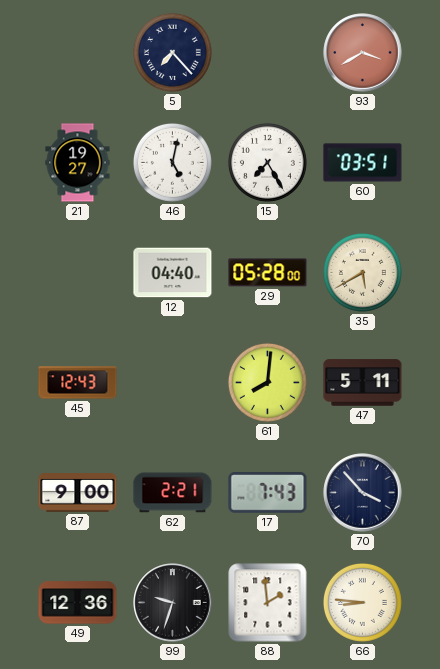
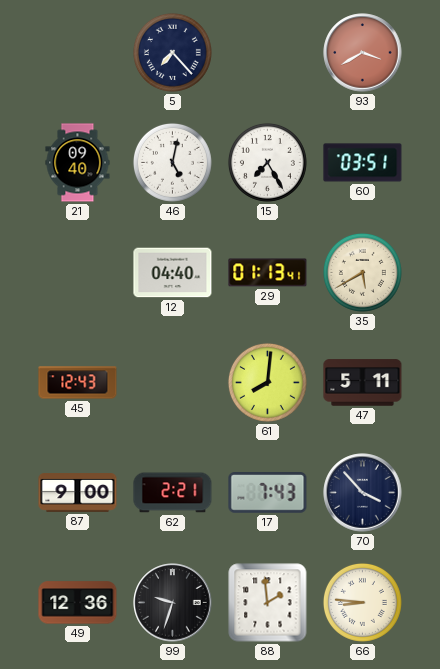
21: 19:27 -> 09:40
29: 05:28 -> 01:13
